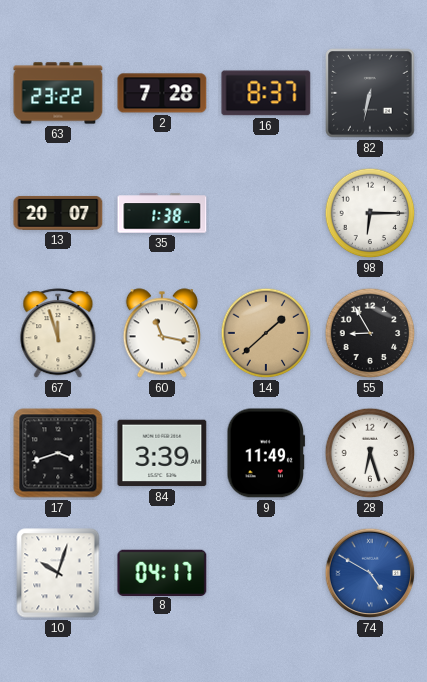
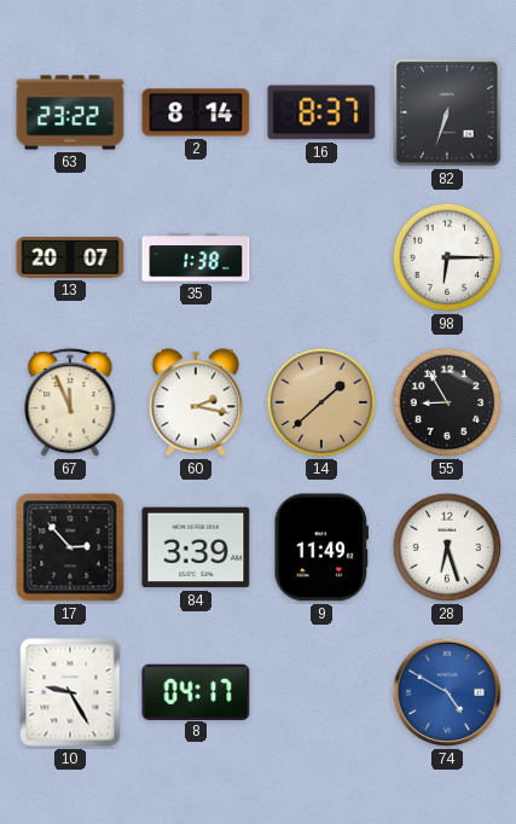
2: 7:28 -> 8:14
82: 6:32 -> 6:33
67: 11:57 -> 11:56
60: 11:17 -> 2:17
17: 3:42 -> 2:53
10: 10:03 -> 9:25
